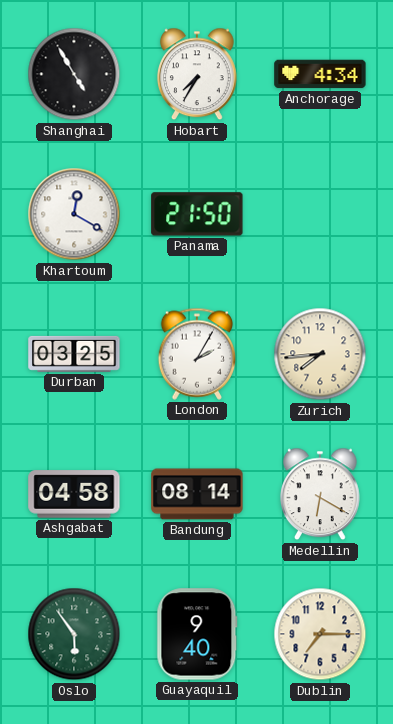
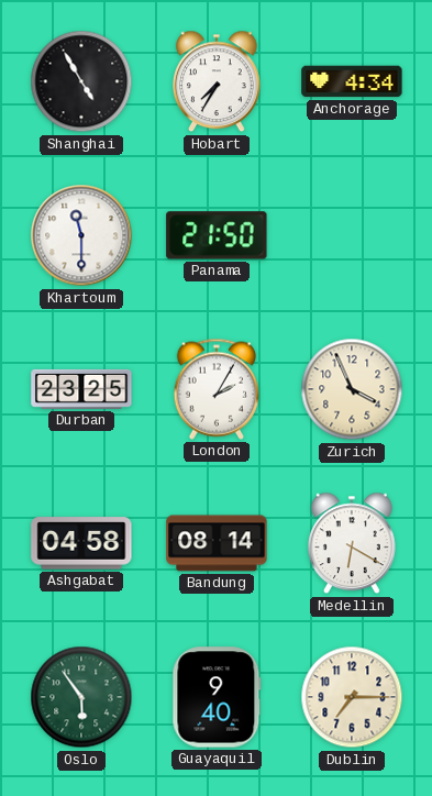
Khartoum: 12:20 -> 11:30
Durban: 03:25 -> 23:25
Zurich: 7:44 -> 3:56
